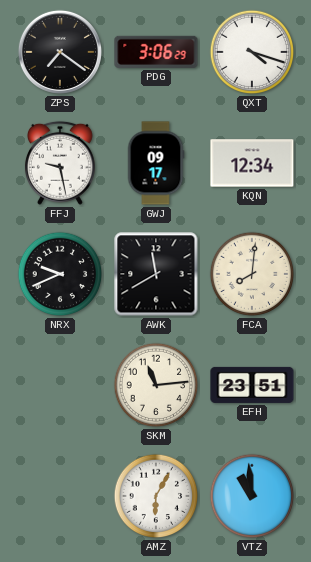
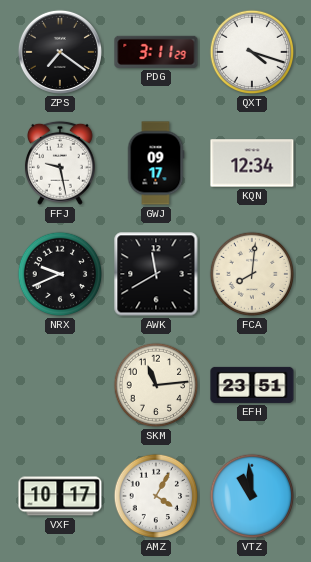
PDG: 3:06 -> 3:11
VXF: none -> 10:17
AMZ: 6:05 -> 4:05
